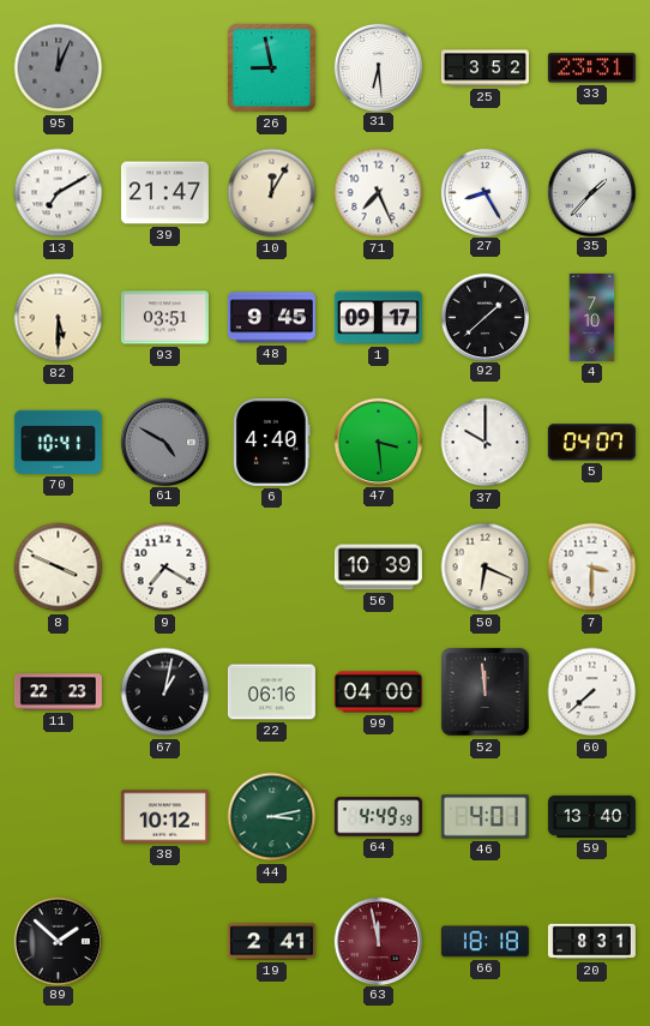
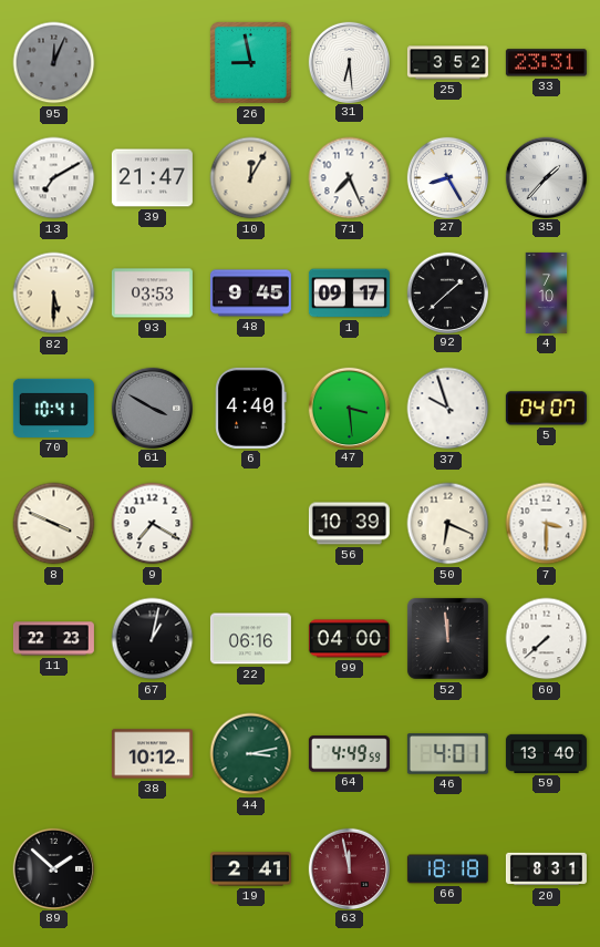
93: 03:51 -> 03:53
61: 4:50 -> 3:50
37: 10:00 -> 9:57
